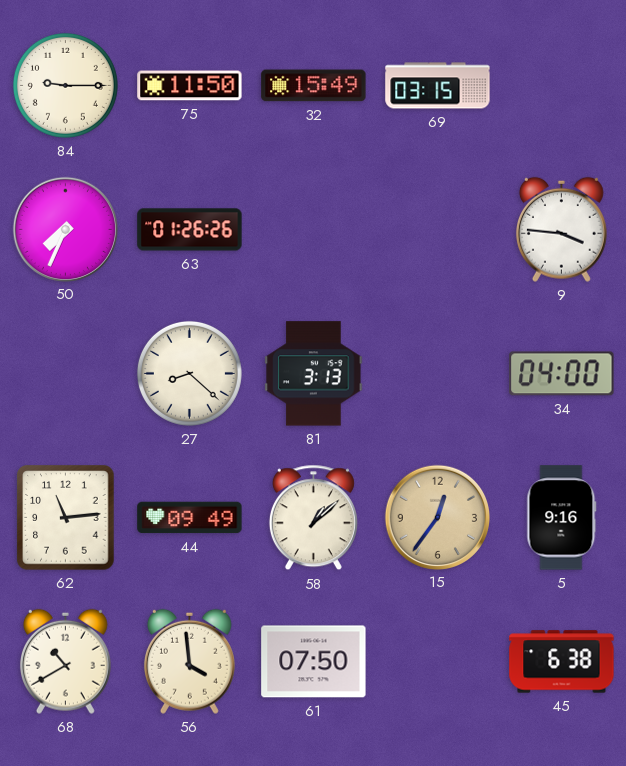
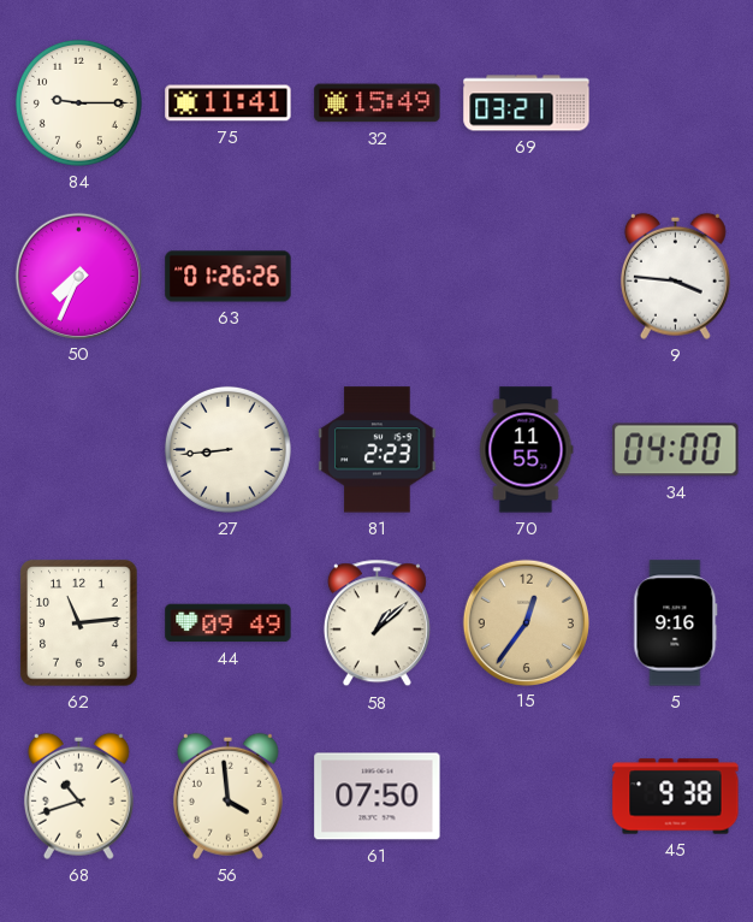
75: 11:50 -> 11:41
69: 03:15 -> 03:21
27: 8:22 -> 8:44
81: 3:13 -> 2:23
70: none -> 11:55
68: 10:40 -> 10:42
45: 6:38 -> 9:38
